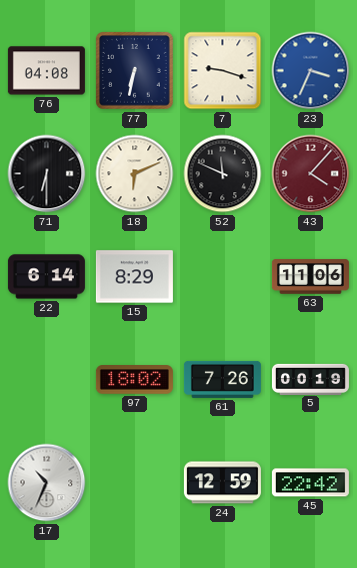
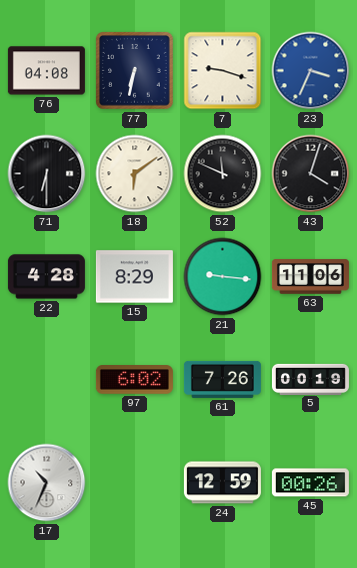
18: 6:11 -> 6:09
43: 4:07 -> 4:03
43 dial: burgundy -> black
22: 6:14 -> 4:28
21: none -> 9:16
97: 18:02 -> 6:02
45: 22:42 -> 00:26
